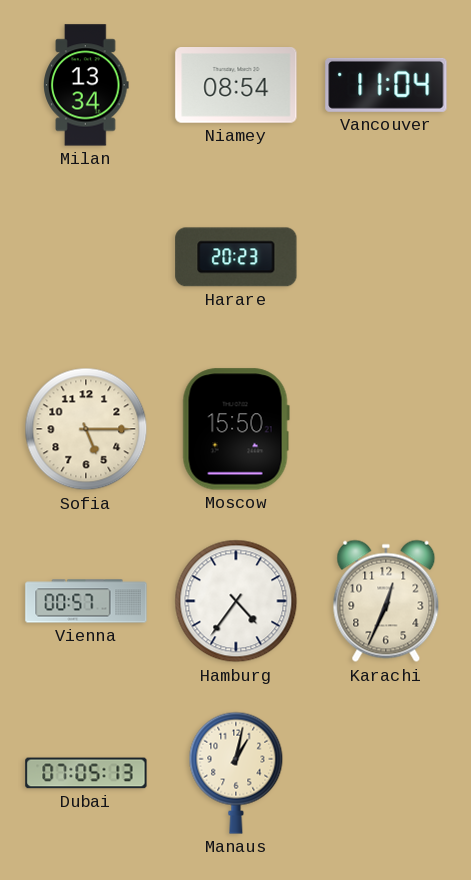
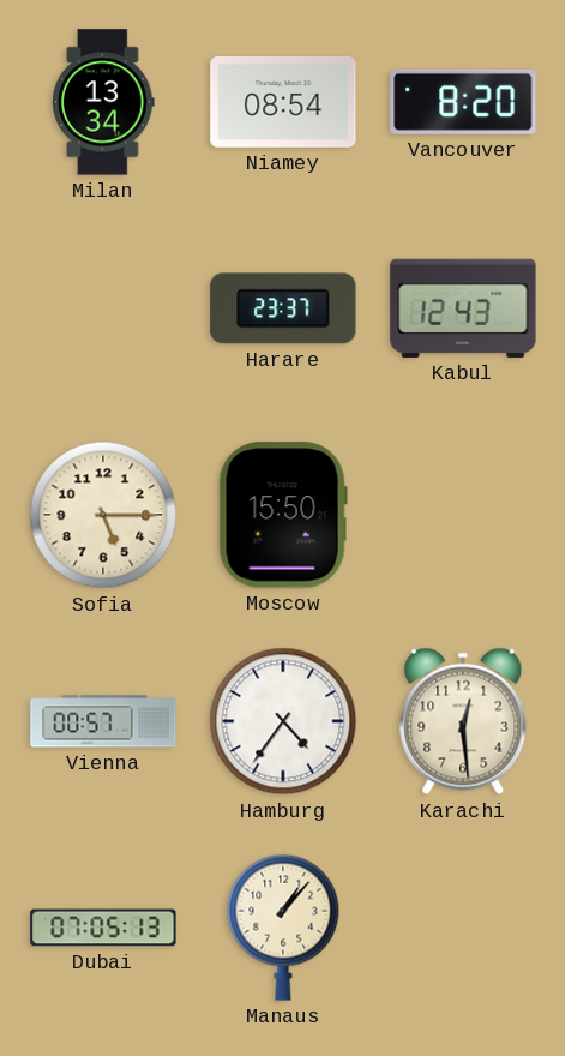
Vancouver: 11:04 -> 8:20
Harare: 20:23 -> 23:37
Kabul: none -> 12:43
Karachi: 12:34 -> 12:29
Manaus: 1:02 -> 1:07
